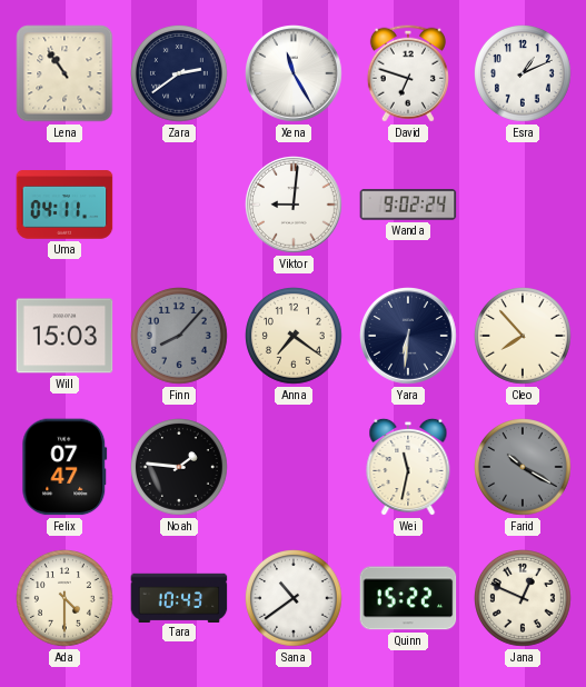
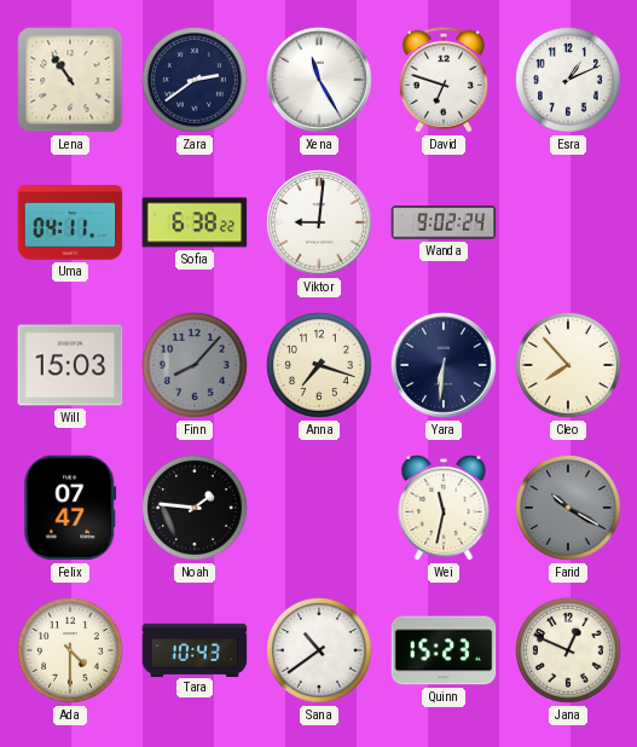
Sofia: none -> 6:38
Anna: 7:21 -> 7:18
Quinn: 15:22 -> 15:23
